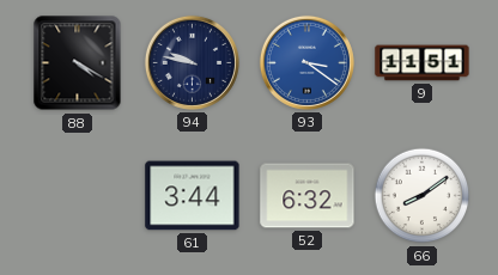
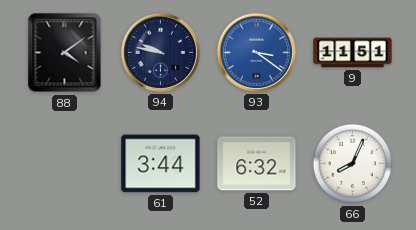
88: 4:20 -> 4:09
66: 8:09 -> 8:04
